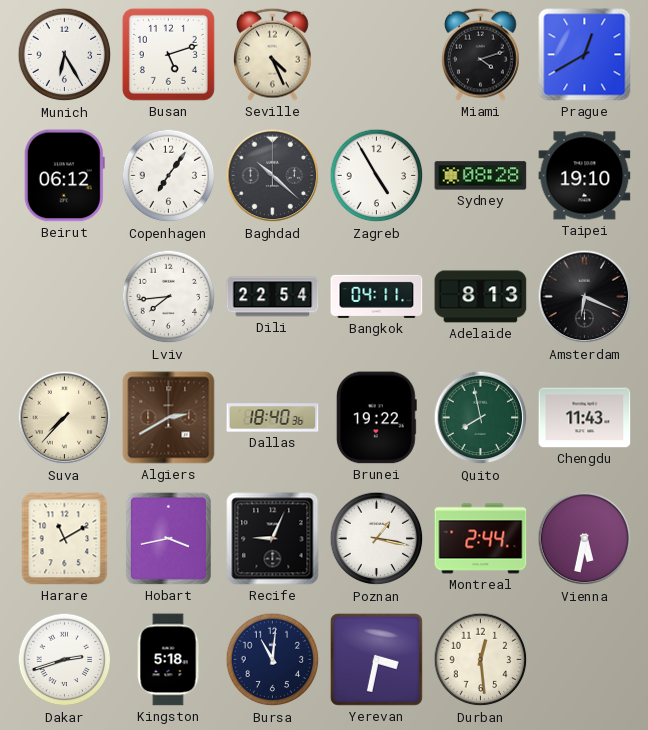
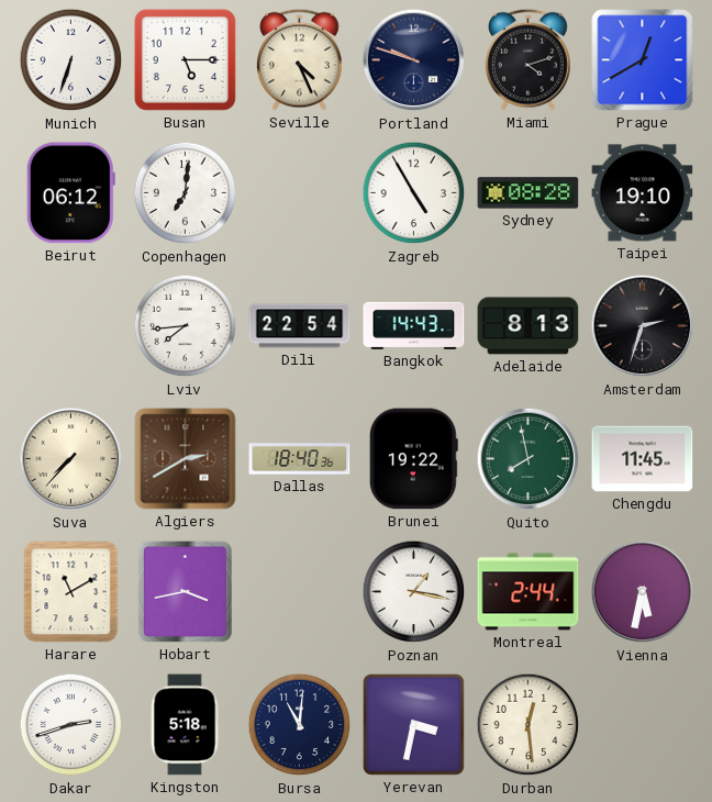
Munich: 6:25 -> 6:33
Busan: 5:12 -> 5:15
Portland: none -> 9:48
Copenhagen: 7:06 -> 7:01
Baghdad: 10:22 -> none
Bangkok: 04:11 -> 14:43
Amsterdam: 6:19 -> 2:33
Chengdu: 11:43 -> 11:45
Recife: 9:04 -> none
